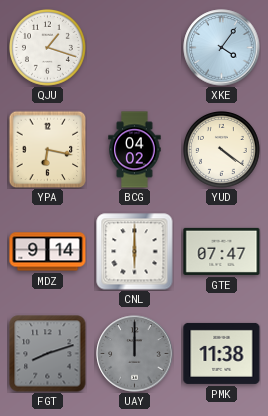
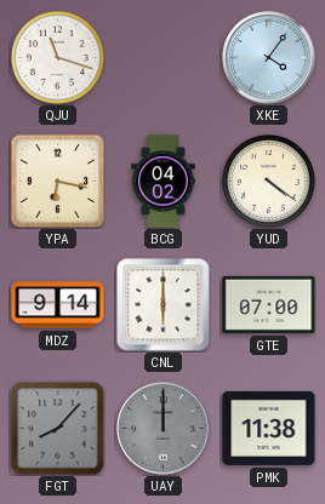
QJU: 1:18 -> 11:18
GTE: 07:47 -> 07:00
FGT: 8:12 -> 8:07
